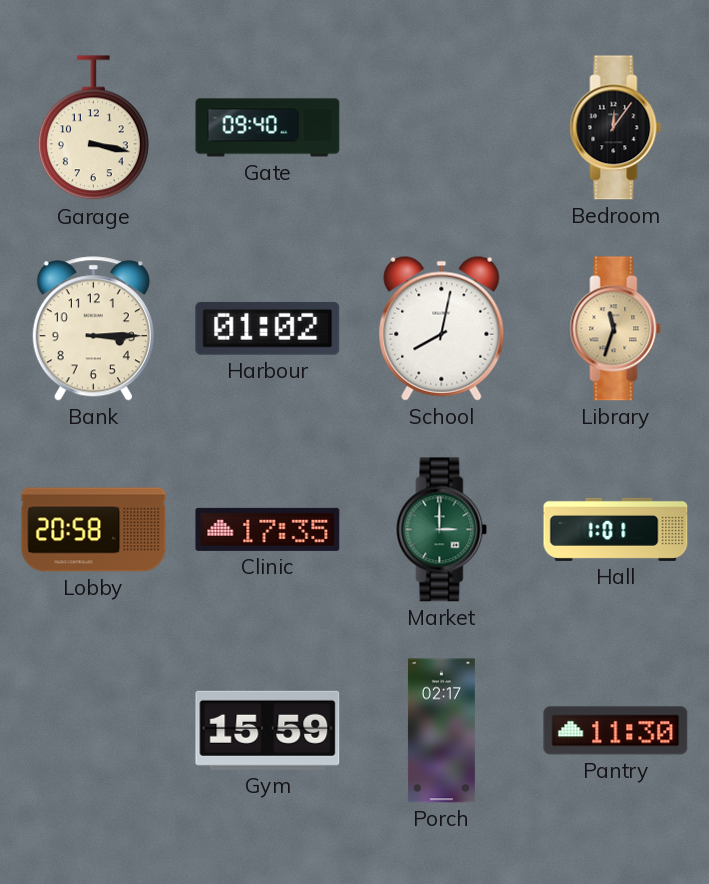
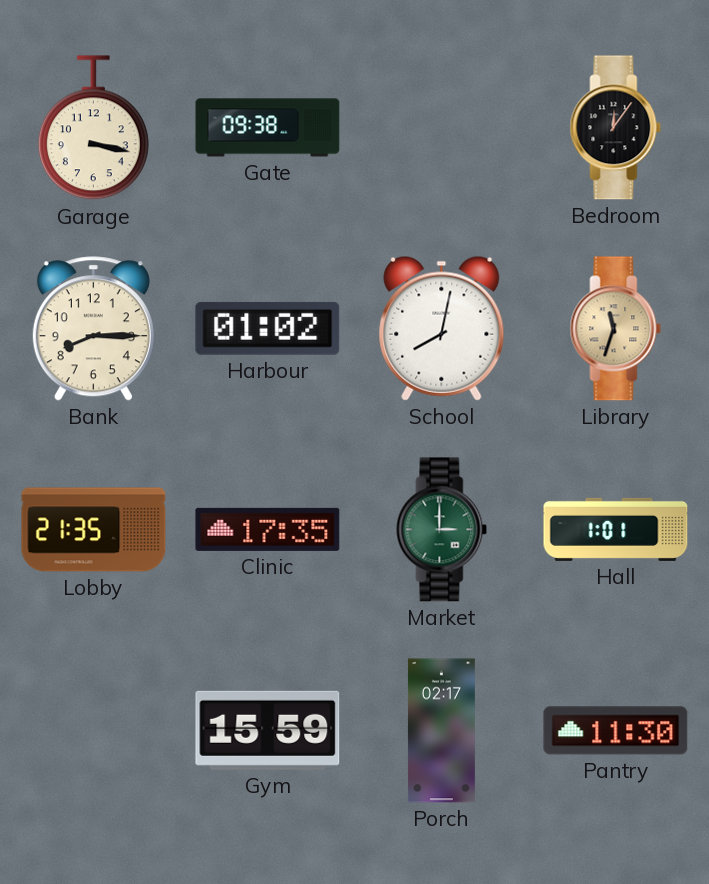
Gate: 09:40 -> 09:38
Bank: 3:15 -> 8:15
Lobby: 20:58 -> 21:35
